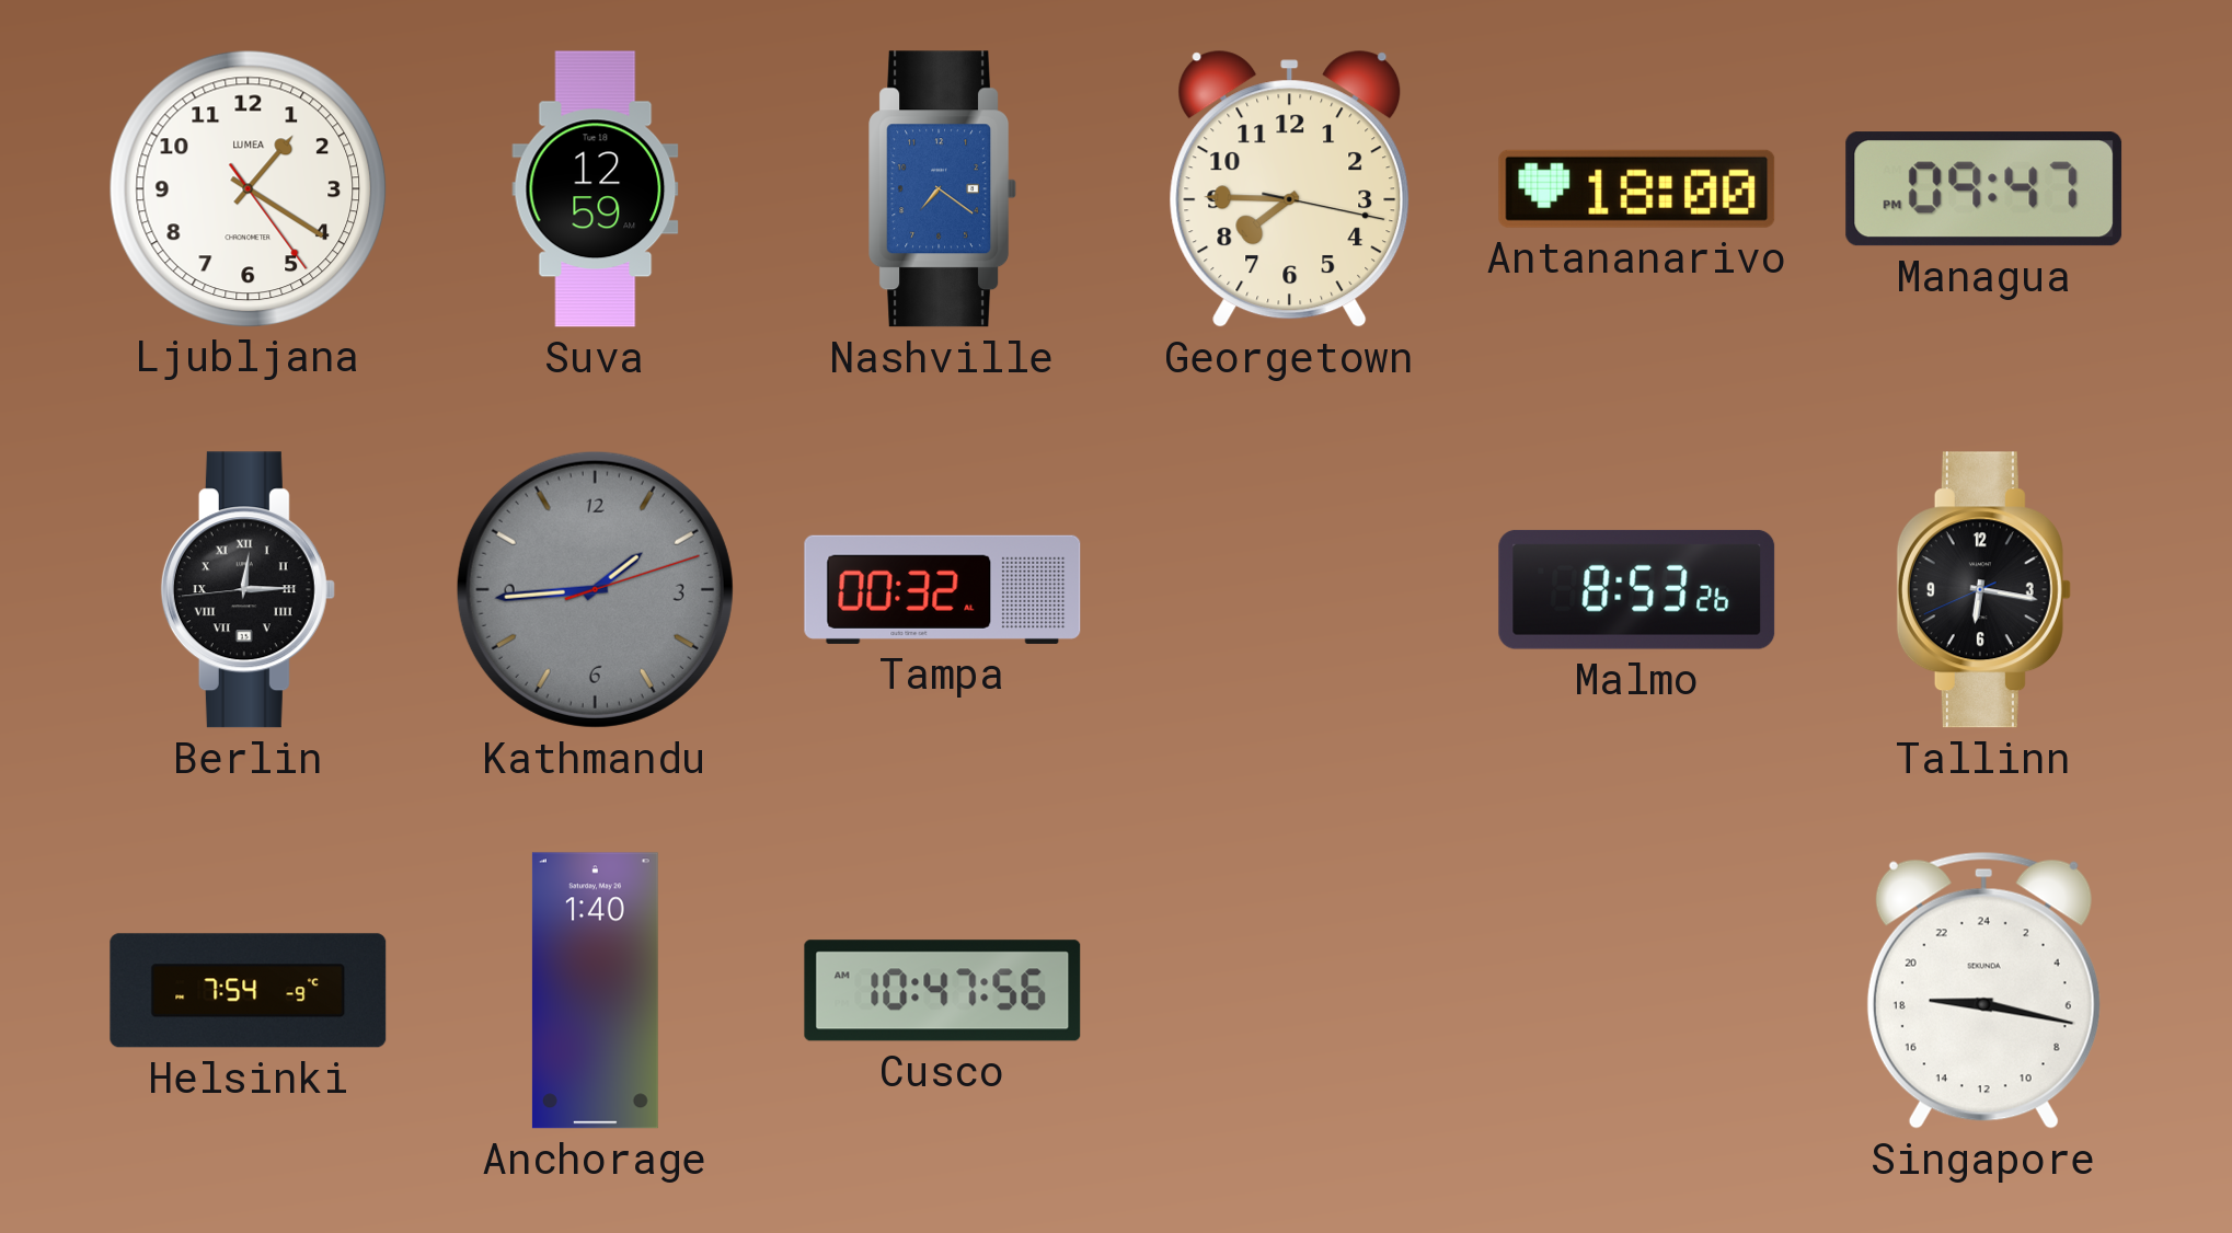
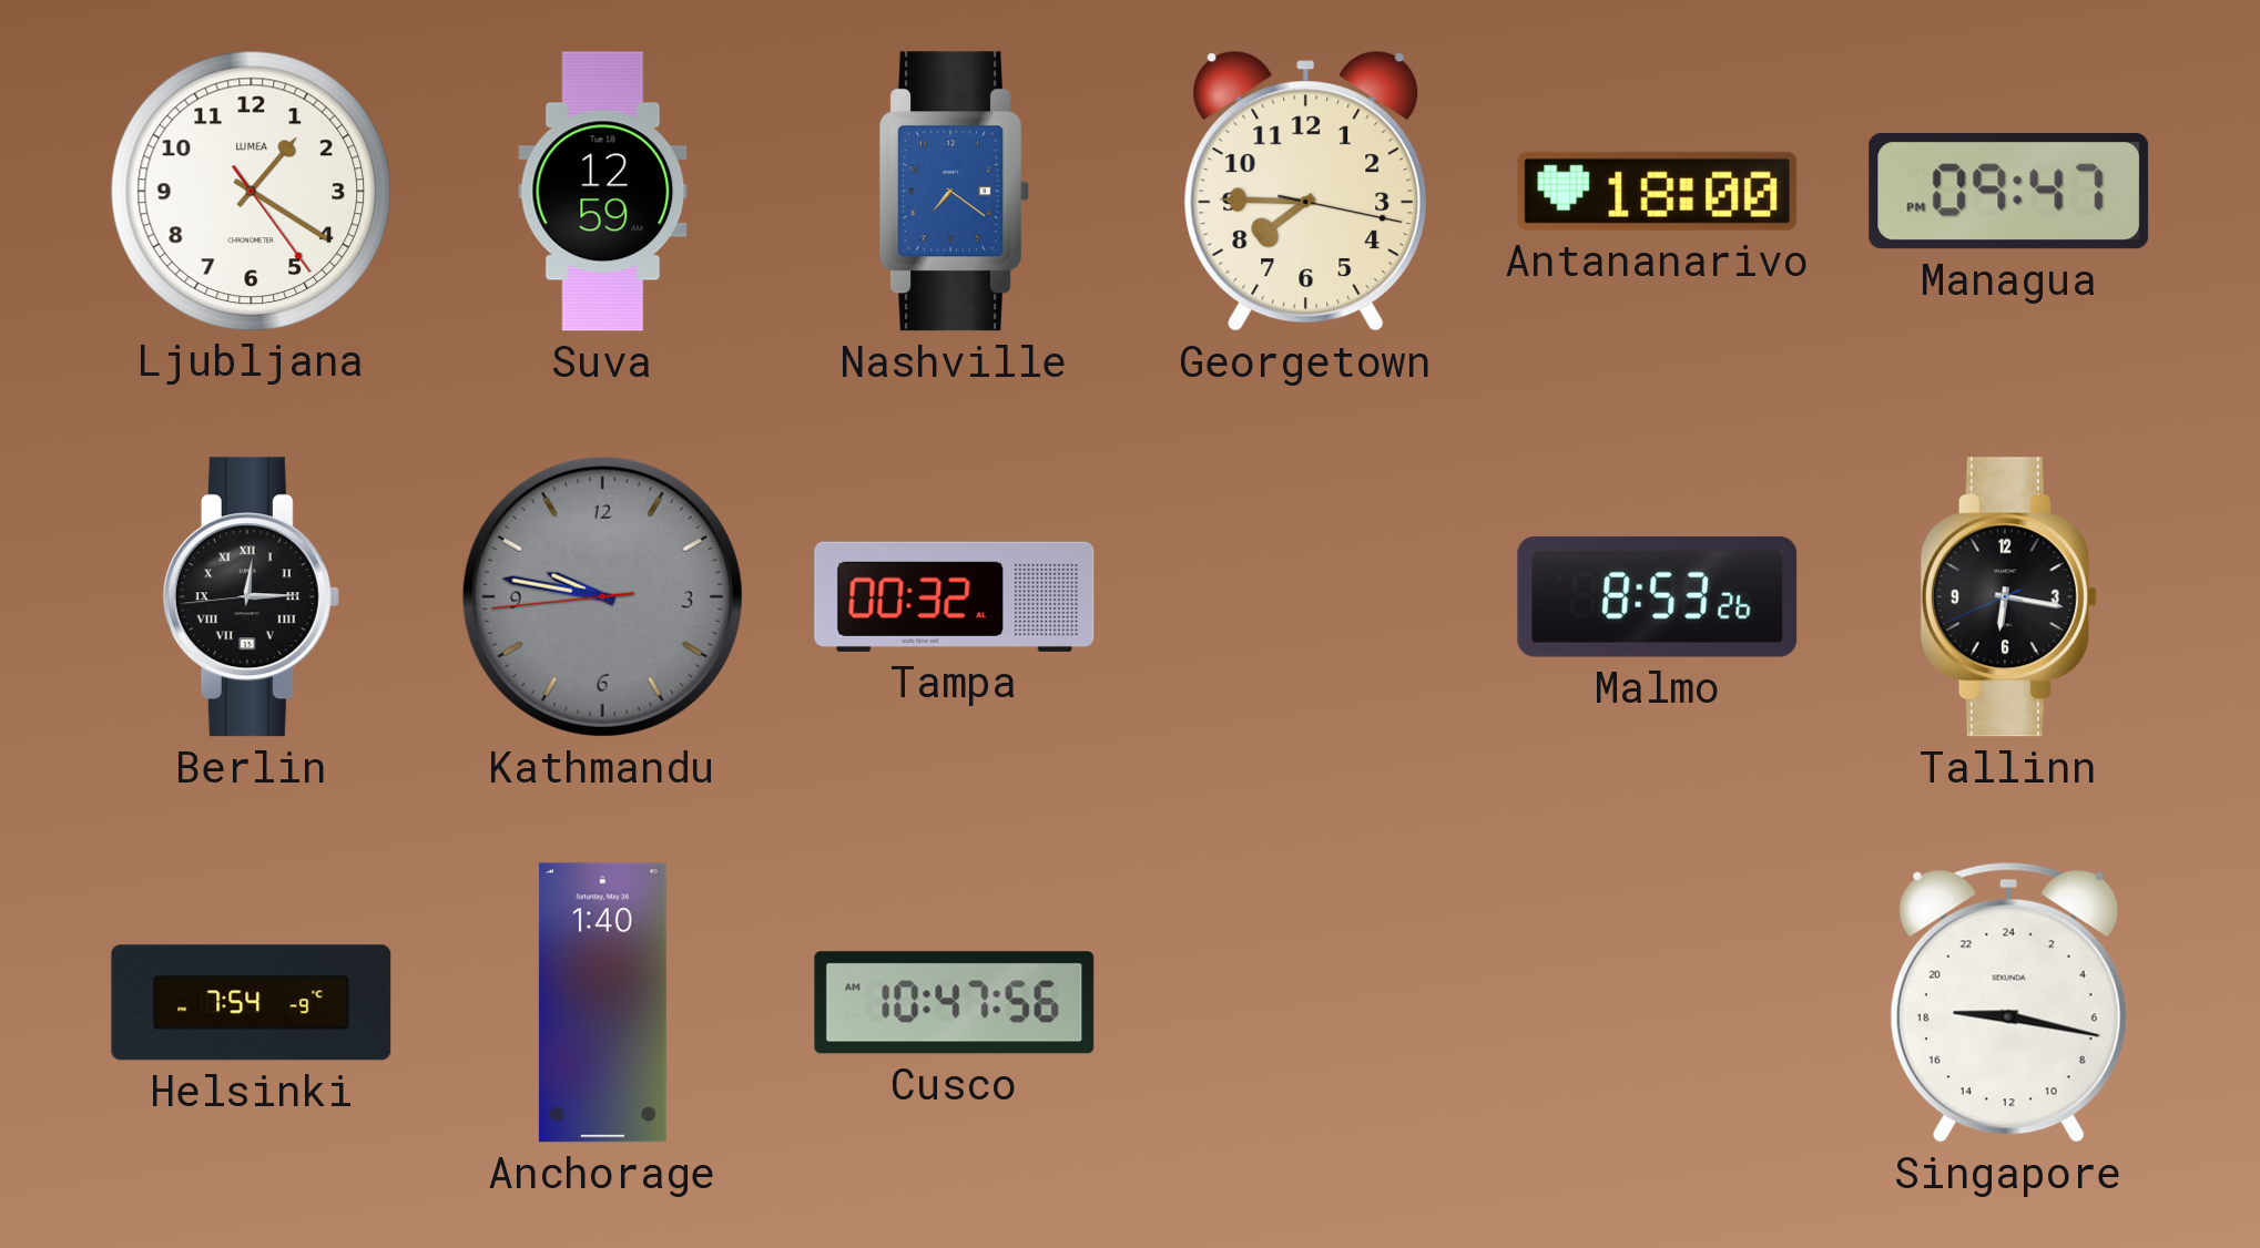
Kathmandu: 1:44 -> 9:46
